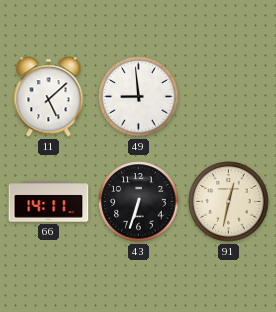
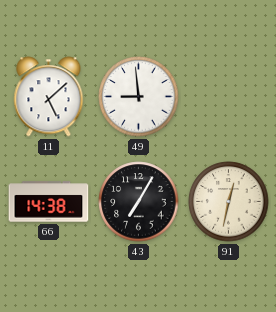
66: 14:11 -> 14:38
43: 6:33 -> 7:05
